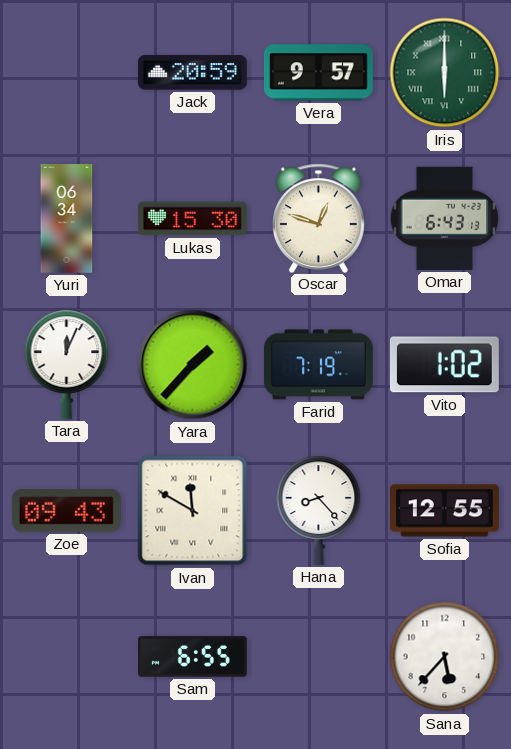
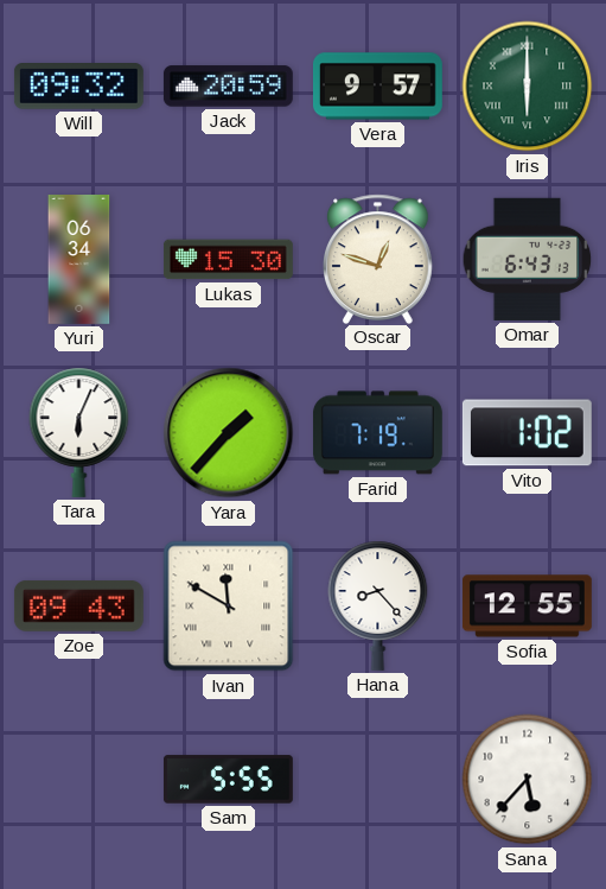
Will: none -> 09:32
Tara: 12:04 -> 6:04
Sam: 6:55 -> 5:55
